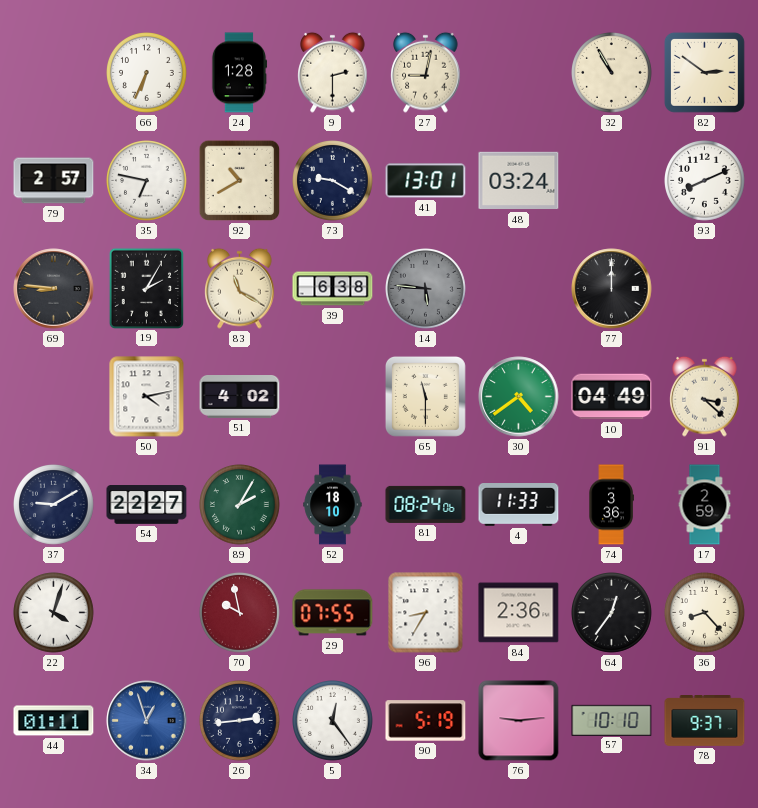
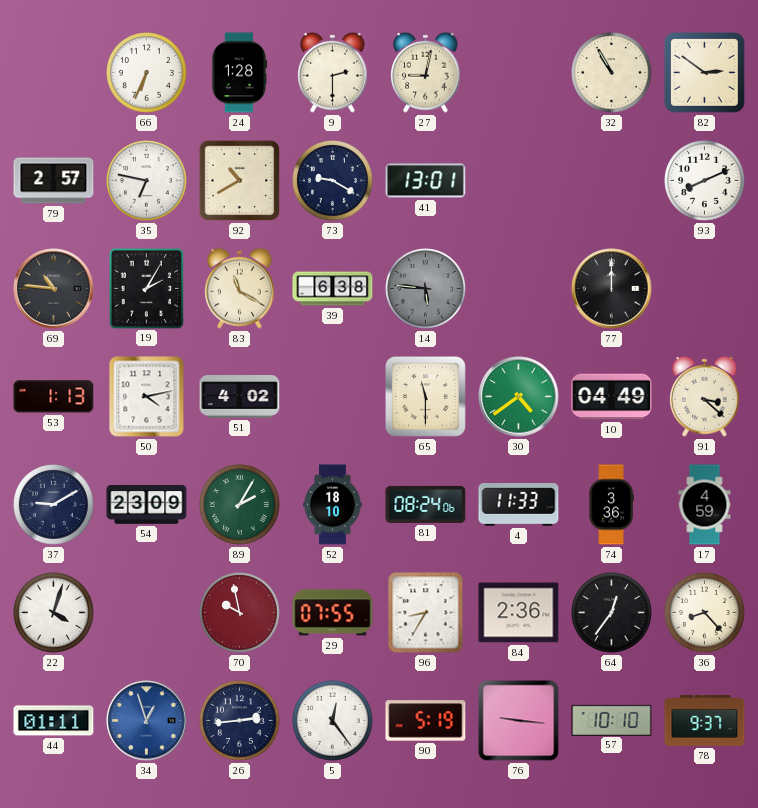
48: 03:24 -> none
69: 8:46 -> 10:46
53: none -> 1:13
54: 22:27 -> 23:09
17: 2:59 -> 4:59
76: 9:14 -> 9:16
